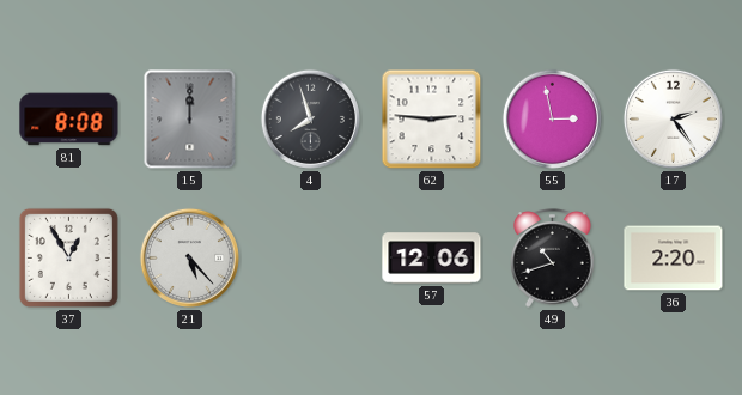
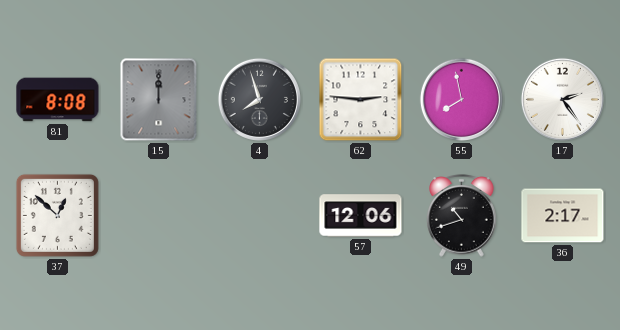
55: 2:58 -> 7:58
37: 12:55 -> 12:52
21: 5:23 -> none
36: 2:20 -> 2:17
